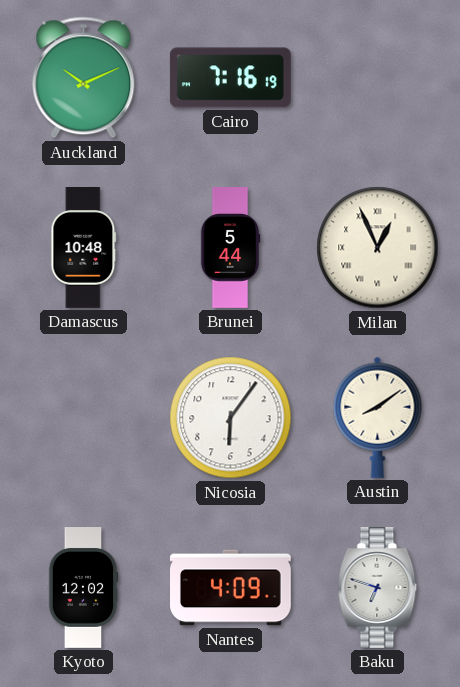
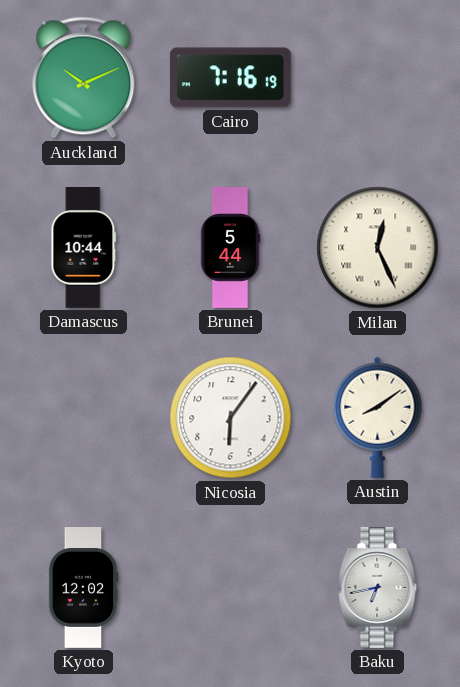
Damascus: 10:48 -> 10:44
Milan: 12:56 -> 12:26
Nantes: 4:09 -> none
Baku: 6:48 -> 6:43
